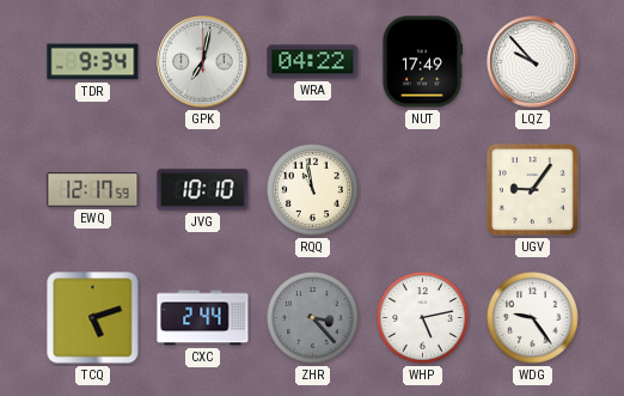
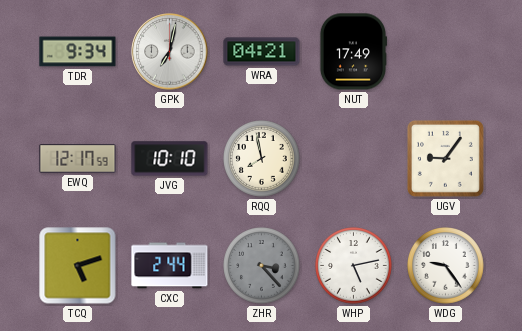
WRA: 04:22 -> 04:21
LQZ: 9:53 -> none
RQQ: 10:58 -> 7:58
